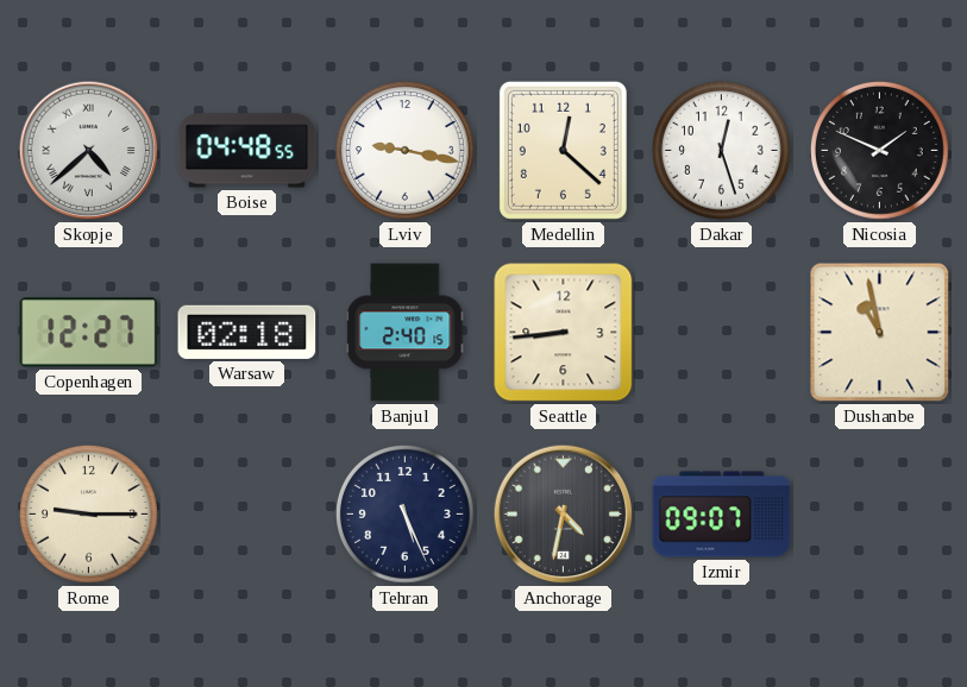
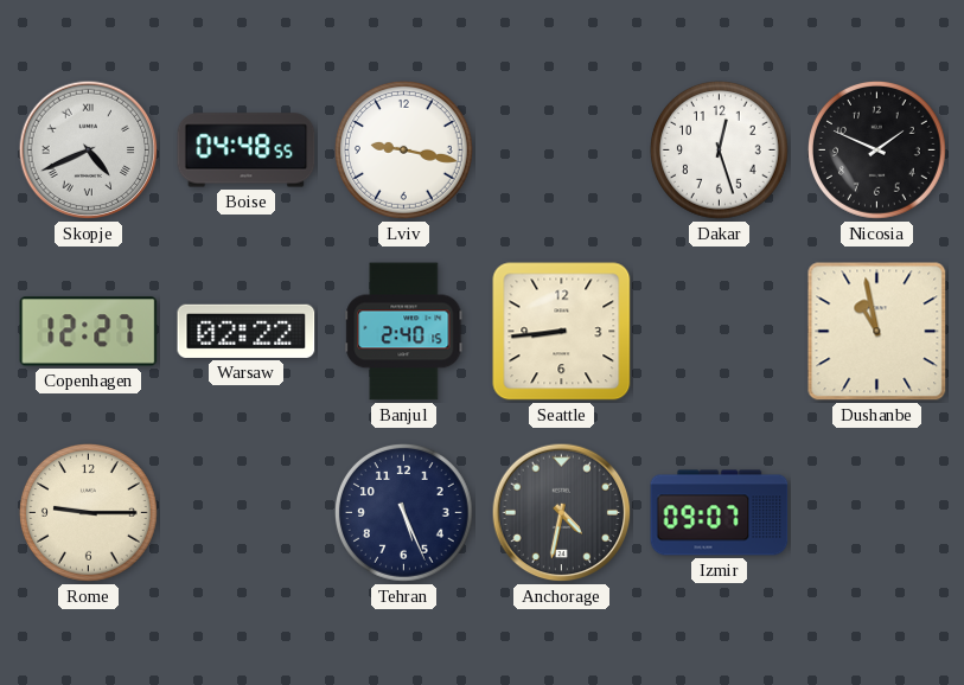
Skopje: 4:38 -> 4:41
Medellin: 12:22 -> none
Warsaw: 02:18 -> 02:22
